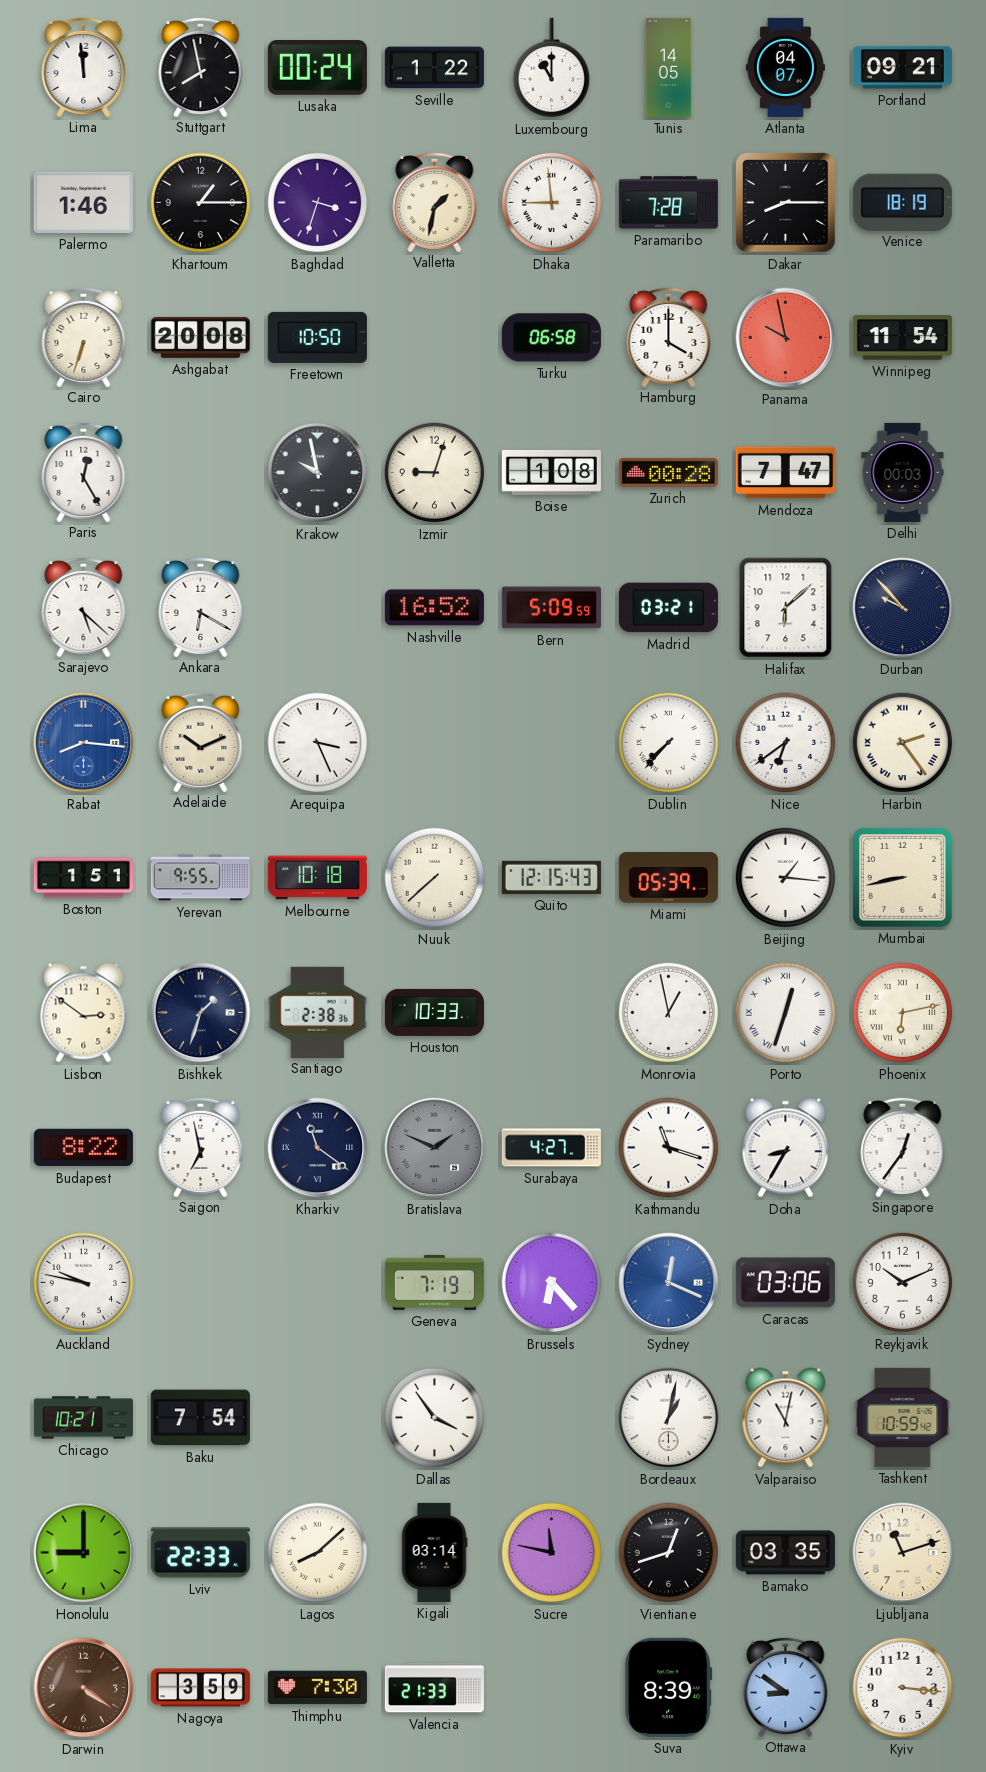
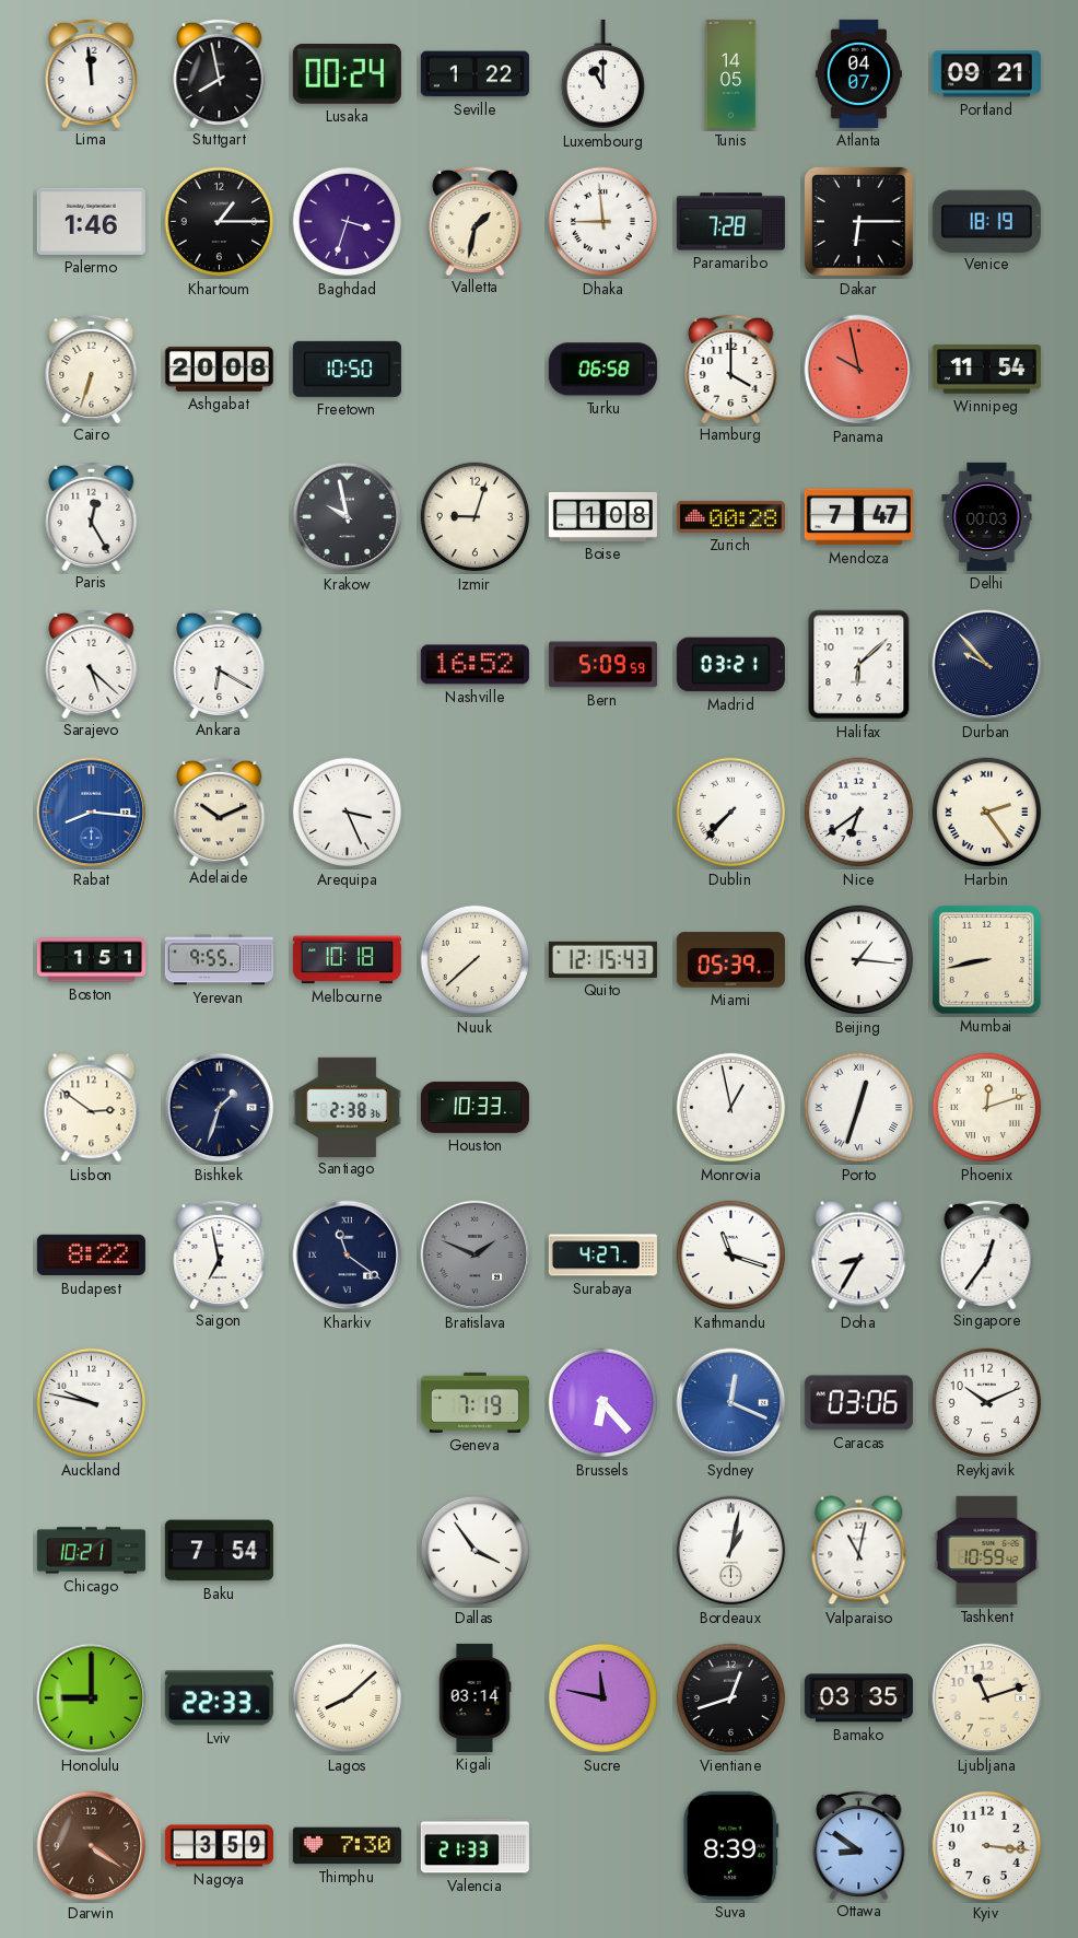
Dakar: 8:15 -> 6:15
Phoenix: 6:13 -> 12:12
